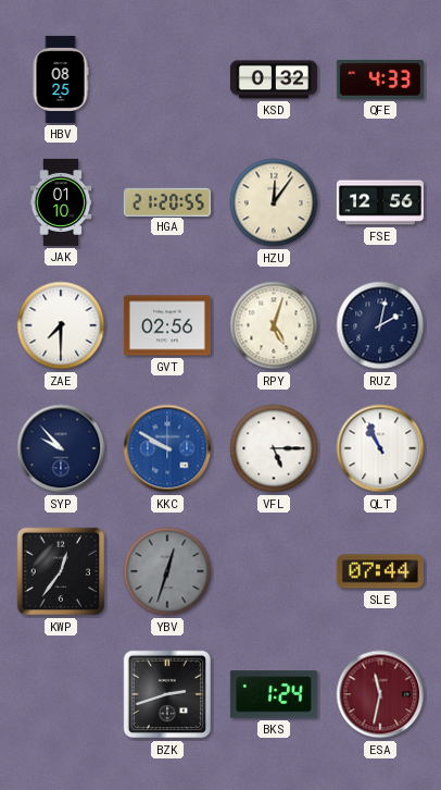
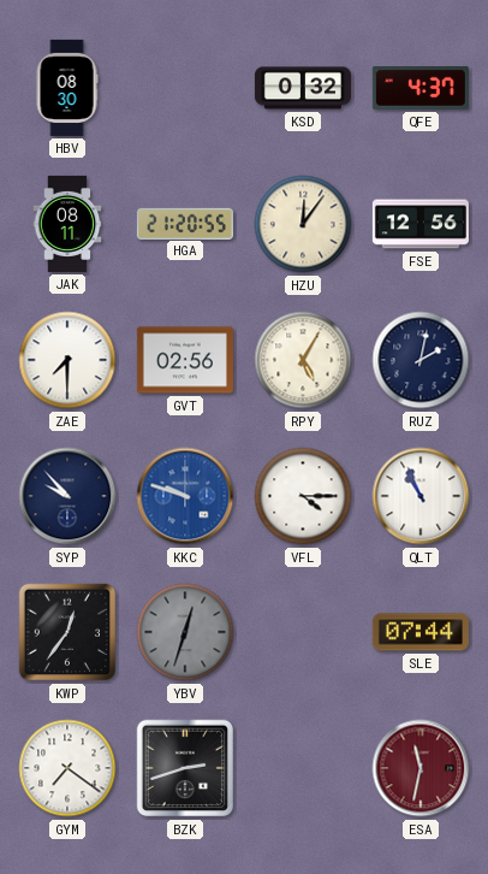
HBV: 08:25 -> 08:30
QFE: 4:33 -> 4:37
JAK: 01:10 -> 08:11
RPY: 5:03 -> 5:05
KKC: 9:50 -> 9:48
VFL: 5:15 -> 4:15
GYM: none -> 7:21
BKS: 1:24 -> none
